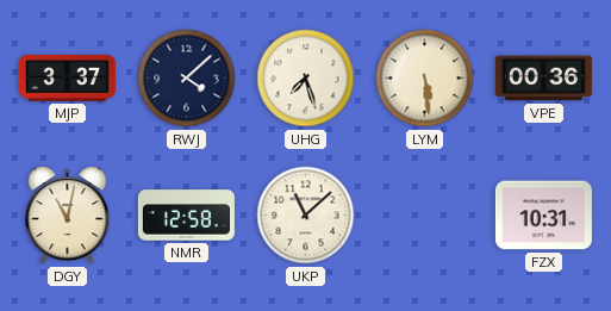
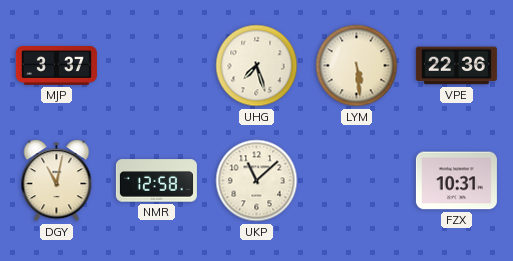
RWJ: 4:08 -> none
VPE: 00:36 -> 22:36
